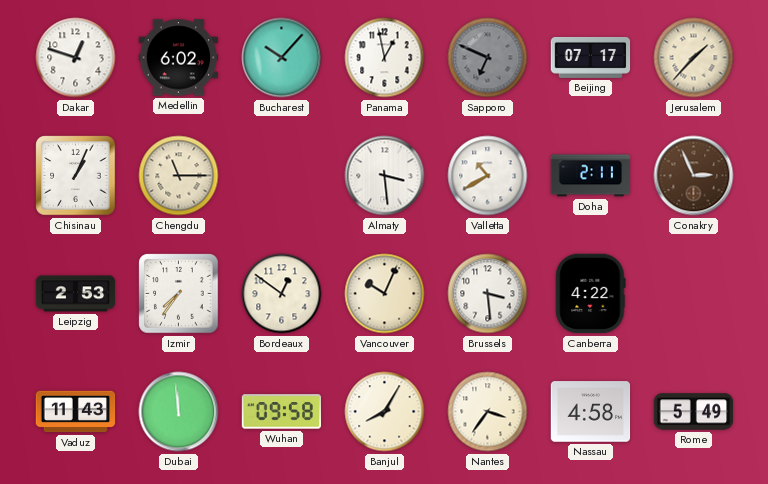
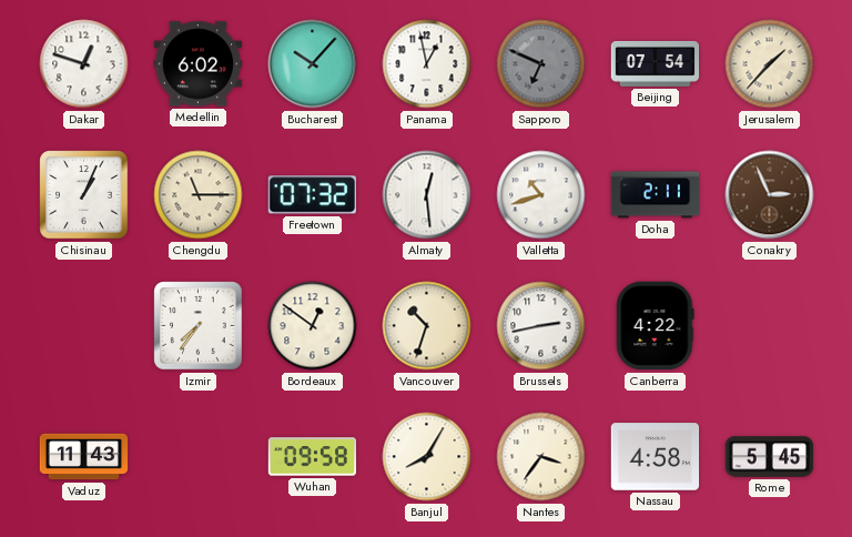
Beijing: 07:17 -> 07:54
Freetown: none -> 07:32
Almaty: 3:29 -> 12:29
Valletta: 10:40 -> 10:42
Leipzig: 2:53 -> none
Vancouver: 10:04 -> 10:33
Brussels: 3:29 -> 2:43
Dubai: 11:59 -> none
Rome: 5:49 -> 5:45
